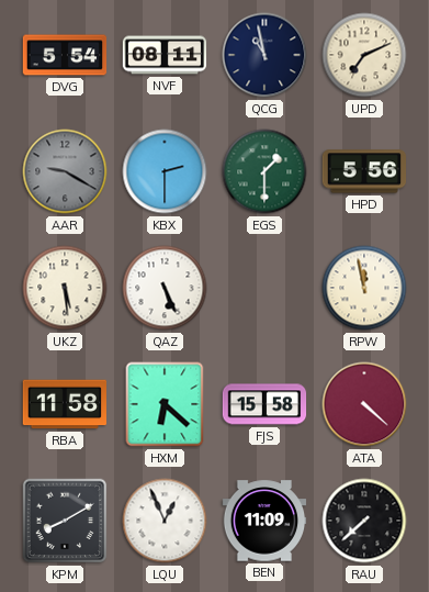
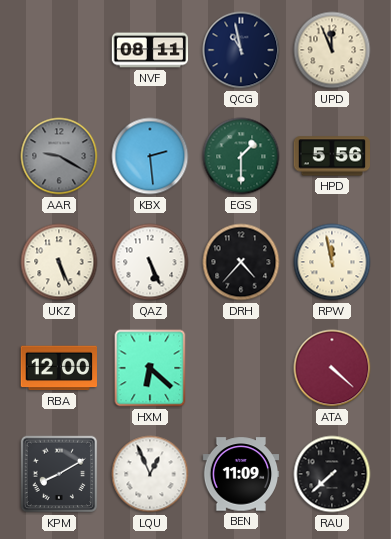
DVG: 5:54 -> none
UPD: 7:11 -> 11:56
KBX: 2:30 -> 2:29
UKZ: 5:29 -> 5:26
DRH: none -> 4:37
RBA: 11:58 -> 12:00
FJS: 15:58 -> none
